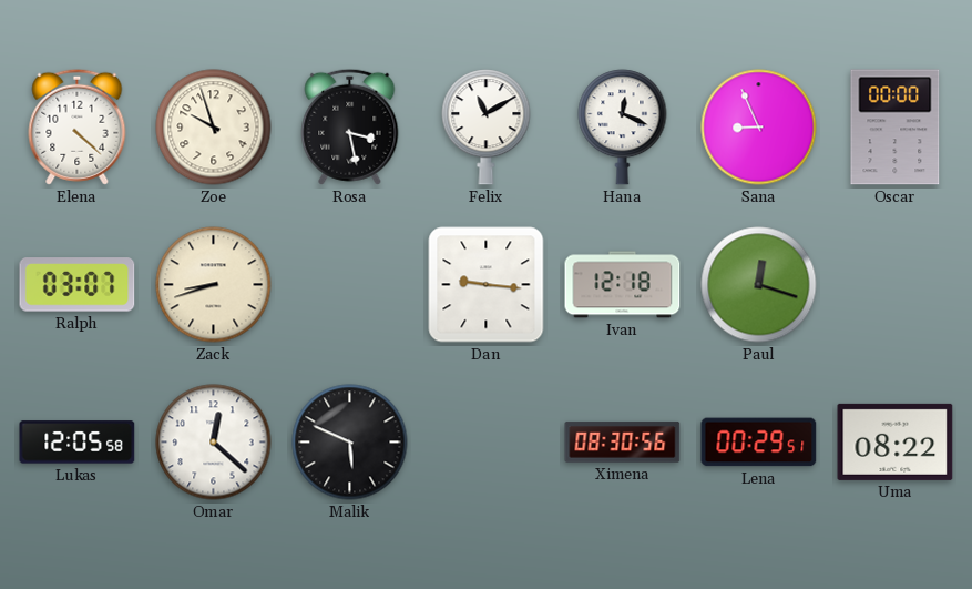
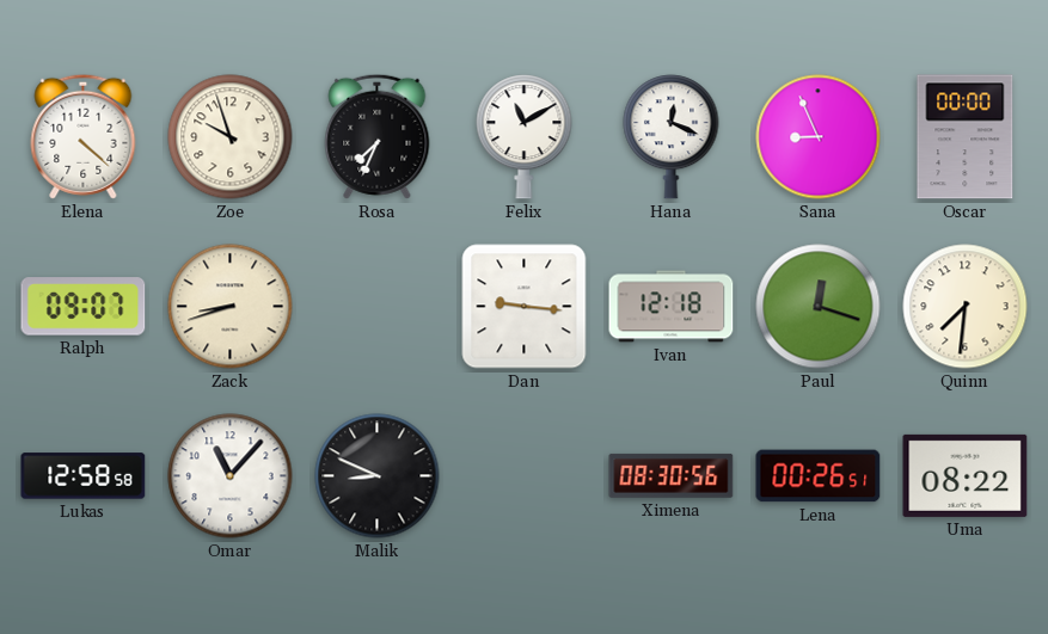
Rosa: 3:28 -> 7:34
Ralph: 03:07 -> 09:07
Quinn: none -> 7:31
Lukas: 12:05 -> 12:58
Omar: 12:22 -> 11:07
Malik: 5:49 -> 8:49
Lena: 00:29 -> 00:26
